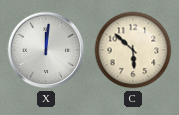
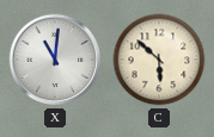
X: 12:01 -> 11:01
